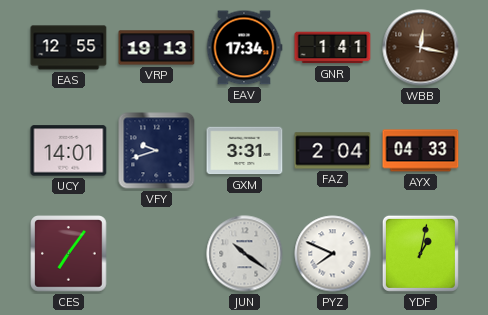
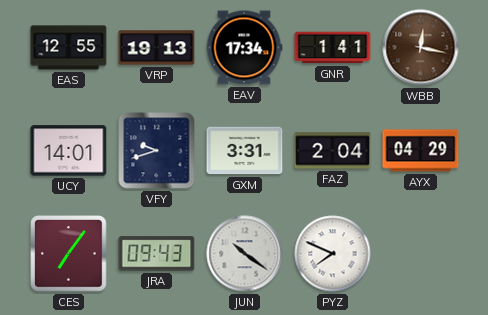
AYX: 04:33 -> 04:29
JRA: none -> 09:43
YDF: 1:02 -> none
